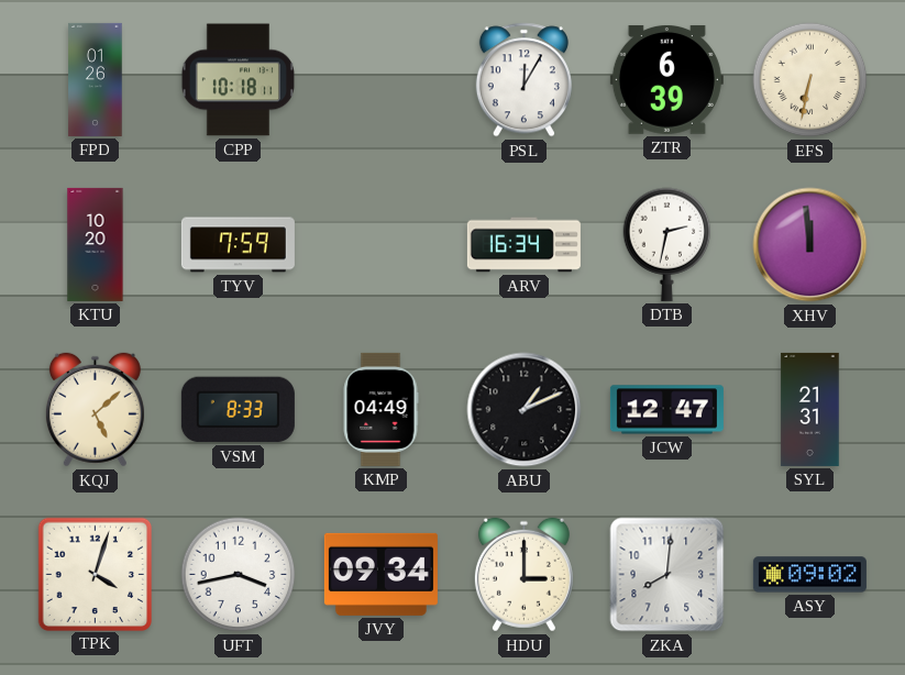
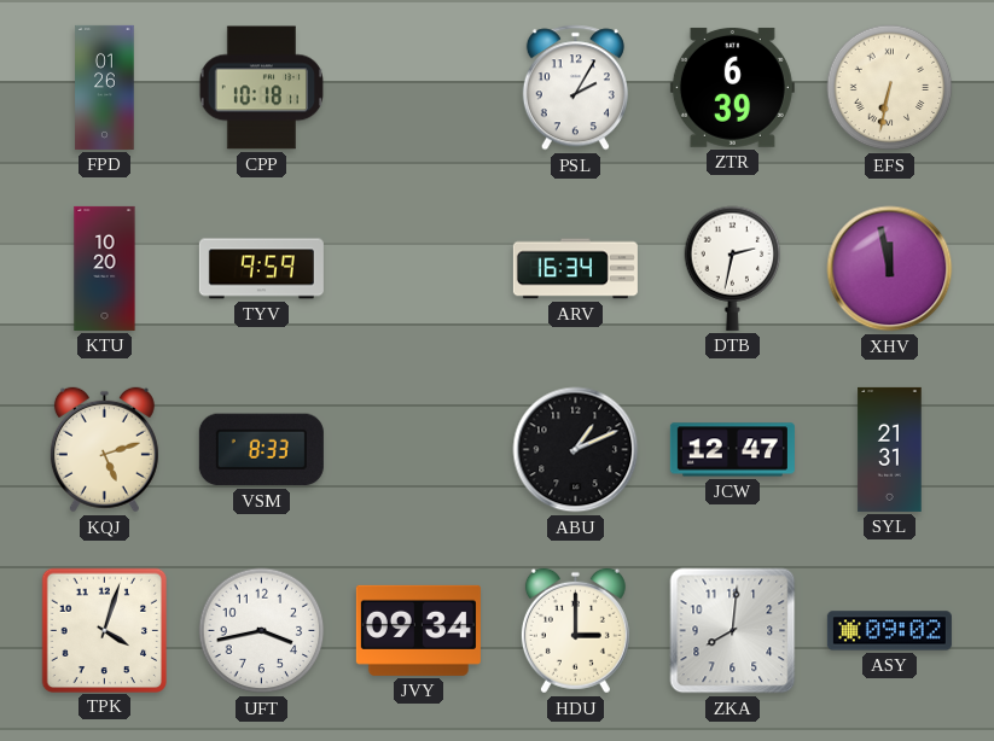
PSL: 12:05 -> 2:05
TYV: 7:59 -> 9:59
XHV: 11:59 -> 11:58
KQJ: 5:08 -> 5:12
KMP: 04:49 -> none
